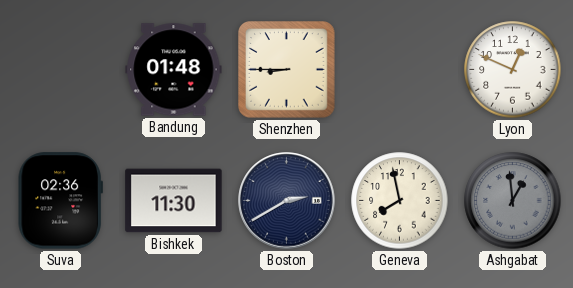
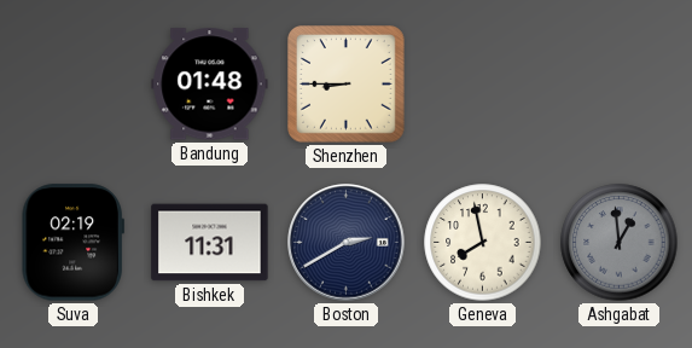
Lyon: 12:49 -> none
Suva: 02:36 -> 02:19
Bishkek: 11:30 -> 11:31
